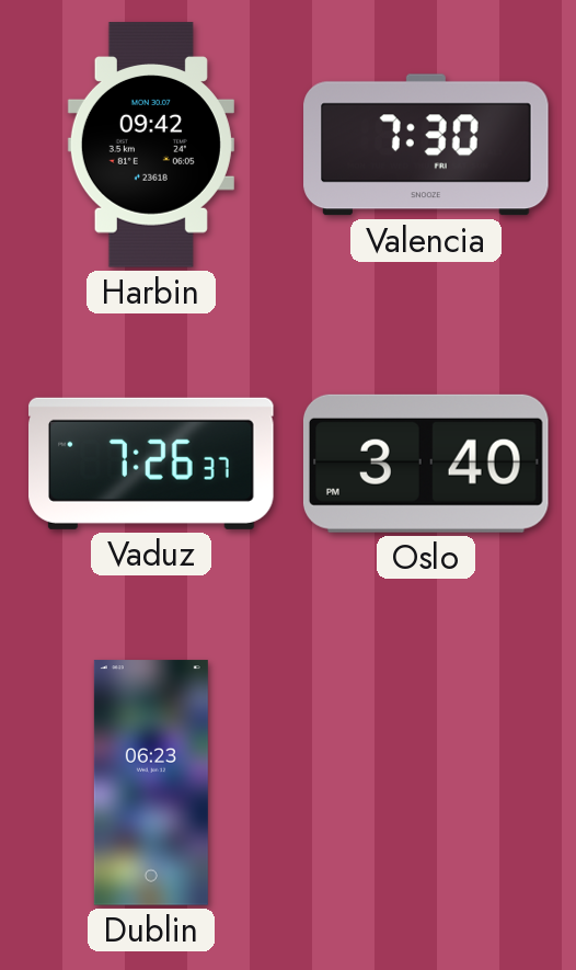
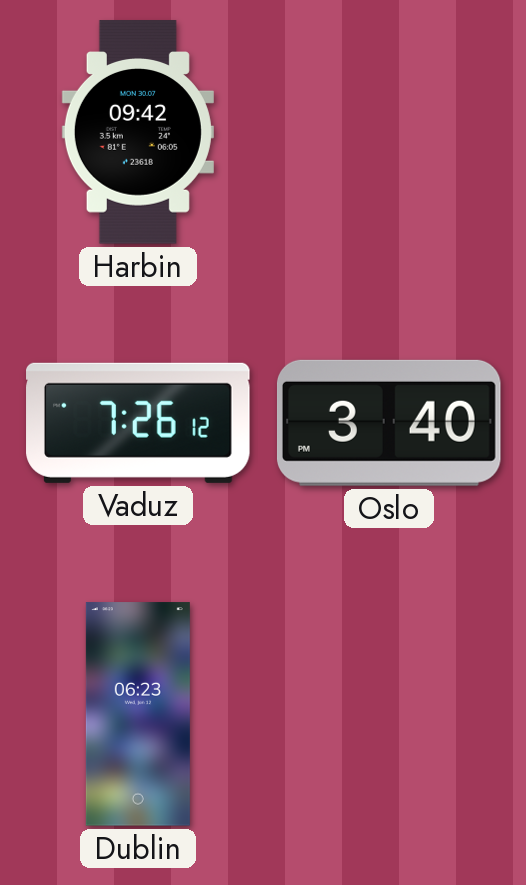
Valencia: 7:30 -> none
Vaduz: 7:26:37 -> 7:26:12
